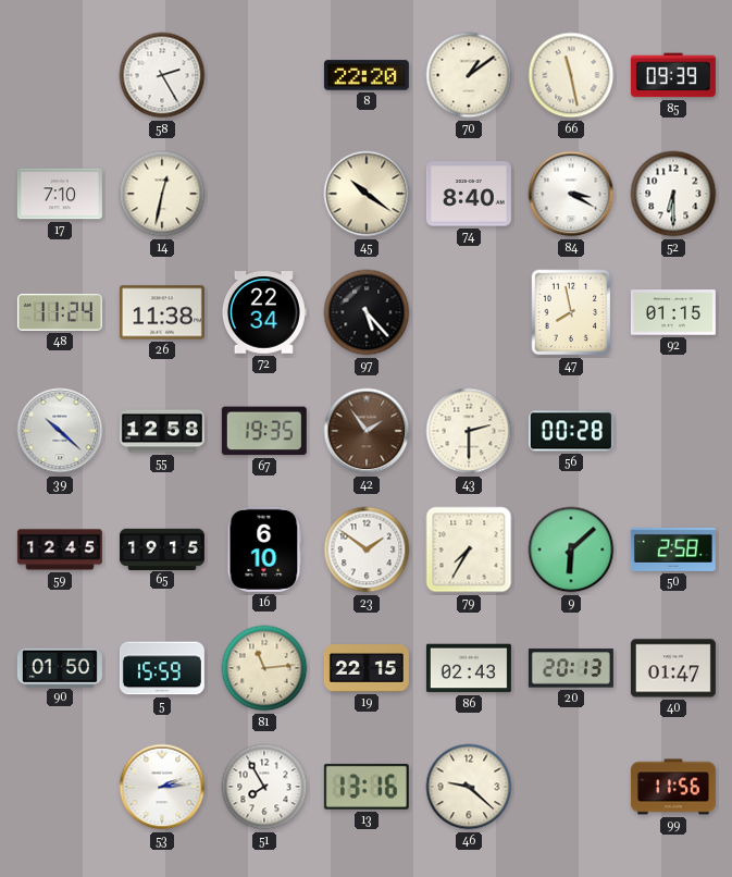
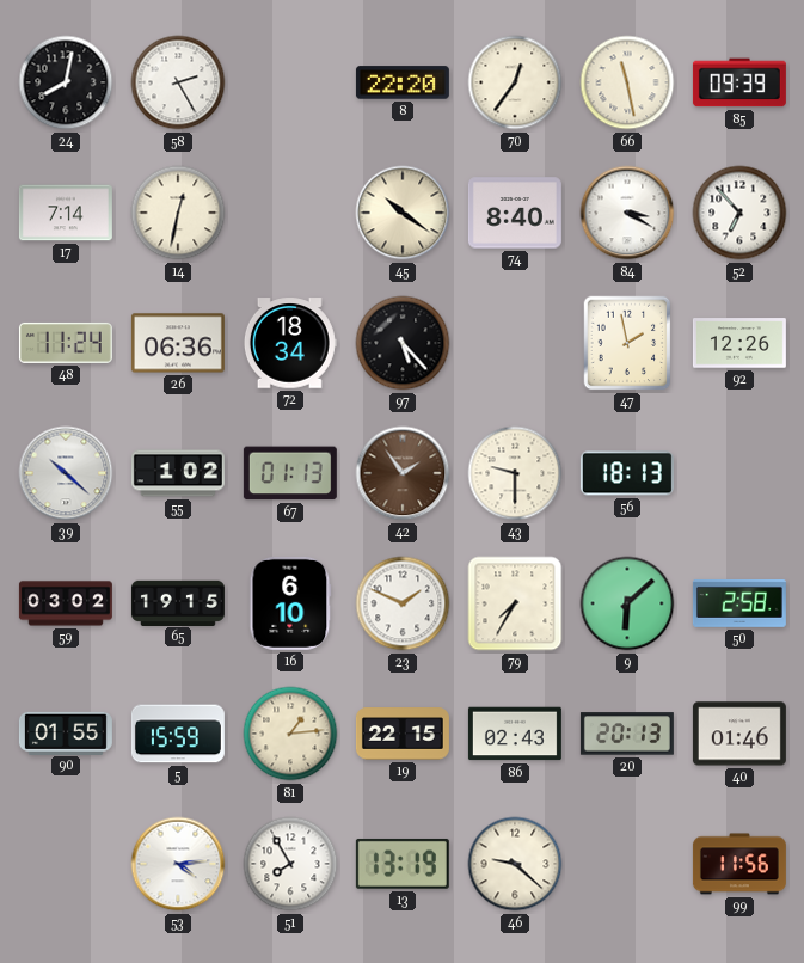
24: none -> 8:02
70: 1:09 -> 12:36
17: 7:10 -> 7:14
52: 6:30 -> 6:53
26: 11:38 -> 06:36
72: 22:34 -> 18:34
47: 7:58 -> 1:58
92: 01:15 -> 12:26
55: 12:58 -> 1:02
67: 19:35 -> 01:13
43: 2:30 -> 9:30
56: 00:28 -> 18:13
59: 12:45 -> 03:02
23: 1:51 -> 1:49
90: 01:50 -> 01:55
81: 11:14 -> 1:14
40: 01:47 -> 01:46
53: 2:14 -> 4:14
13: 13:16 -> 13:19
